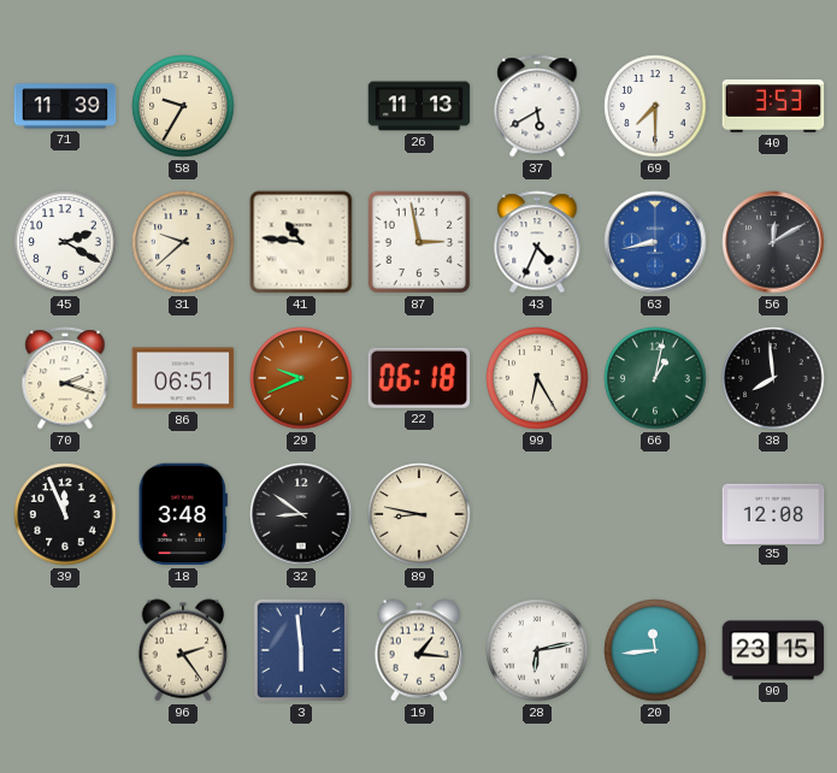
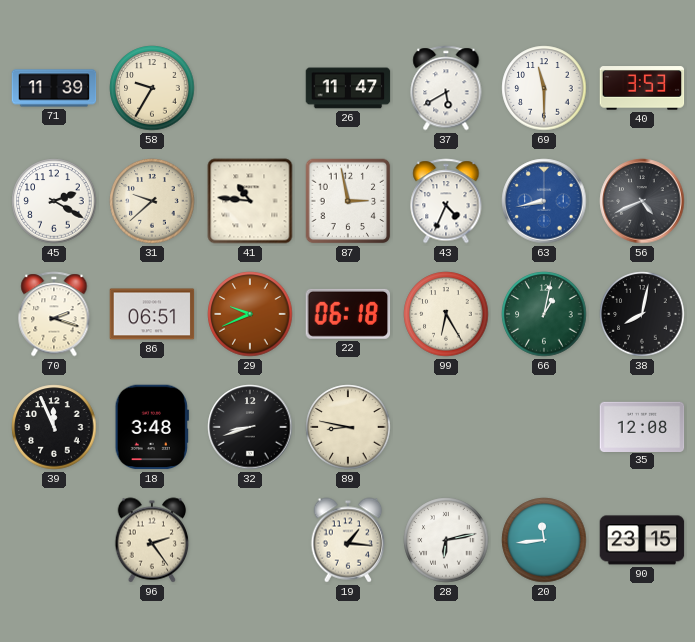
26: 11:13 -> 11:47
69: 7:30 -> 11:30
56: 12:10 -> 4:41
38: 7:59 -> 8:02
32: 8:51 -> 8:42
3: 5:59 -> none
